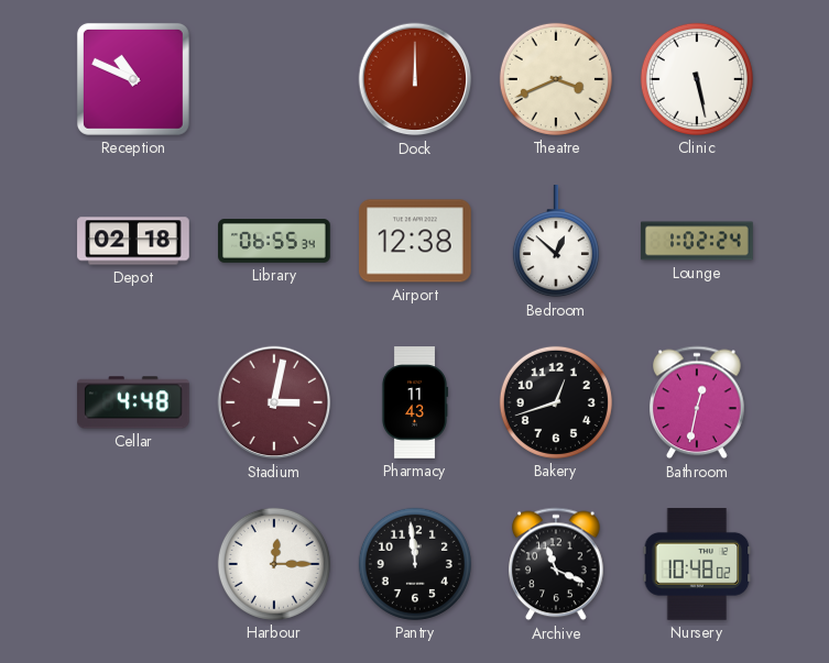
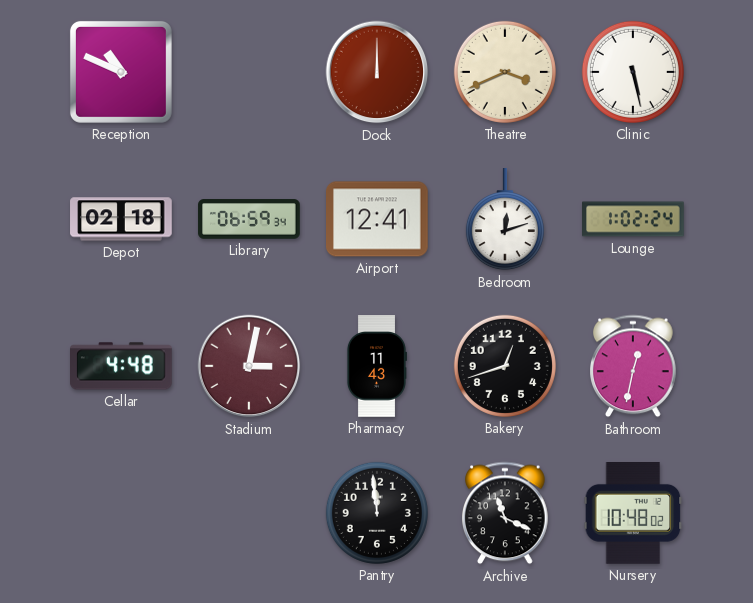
Library: 06:55 -> 06:59
Airport: 12:38 -> 12:41
Bedroom: 12:52 -> 12:12
Harbour: 12:15 -> none
